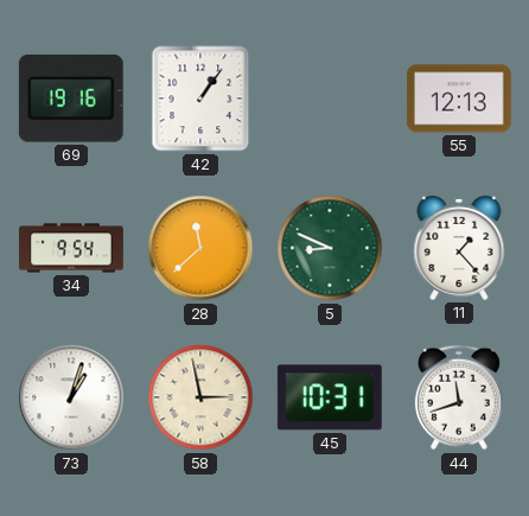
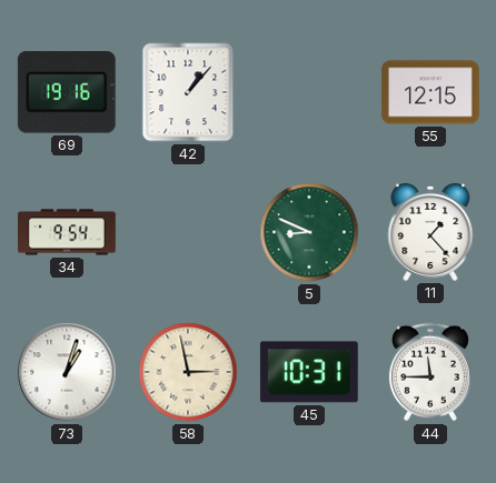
42: 1:06 -> 1:07
55: 12:13 -> 12:15
28: 11:38 -> none
44: 11:42 -> 11:45
